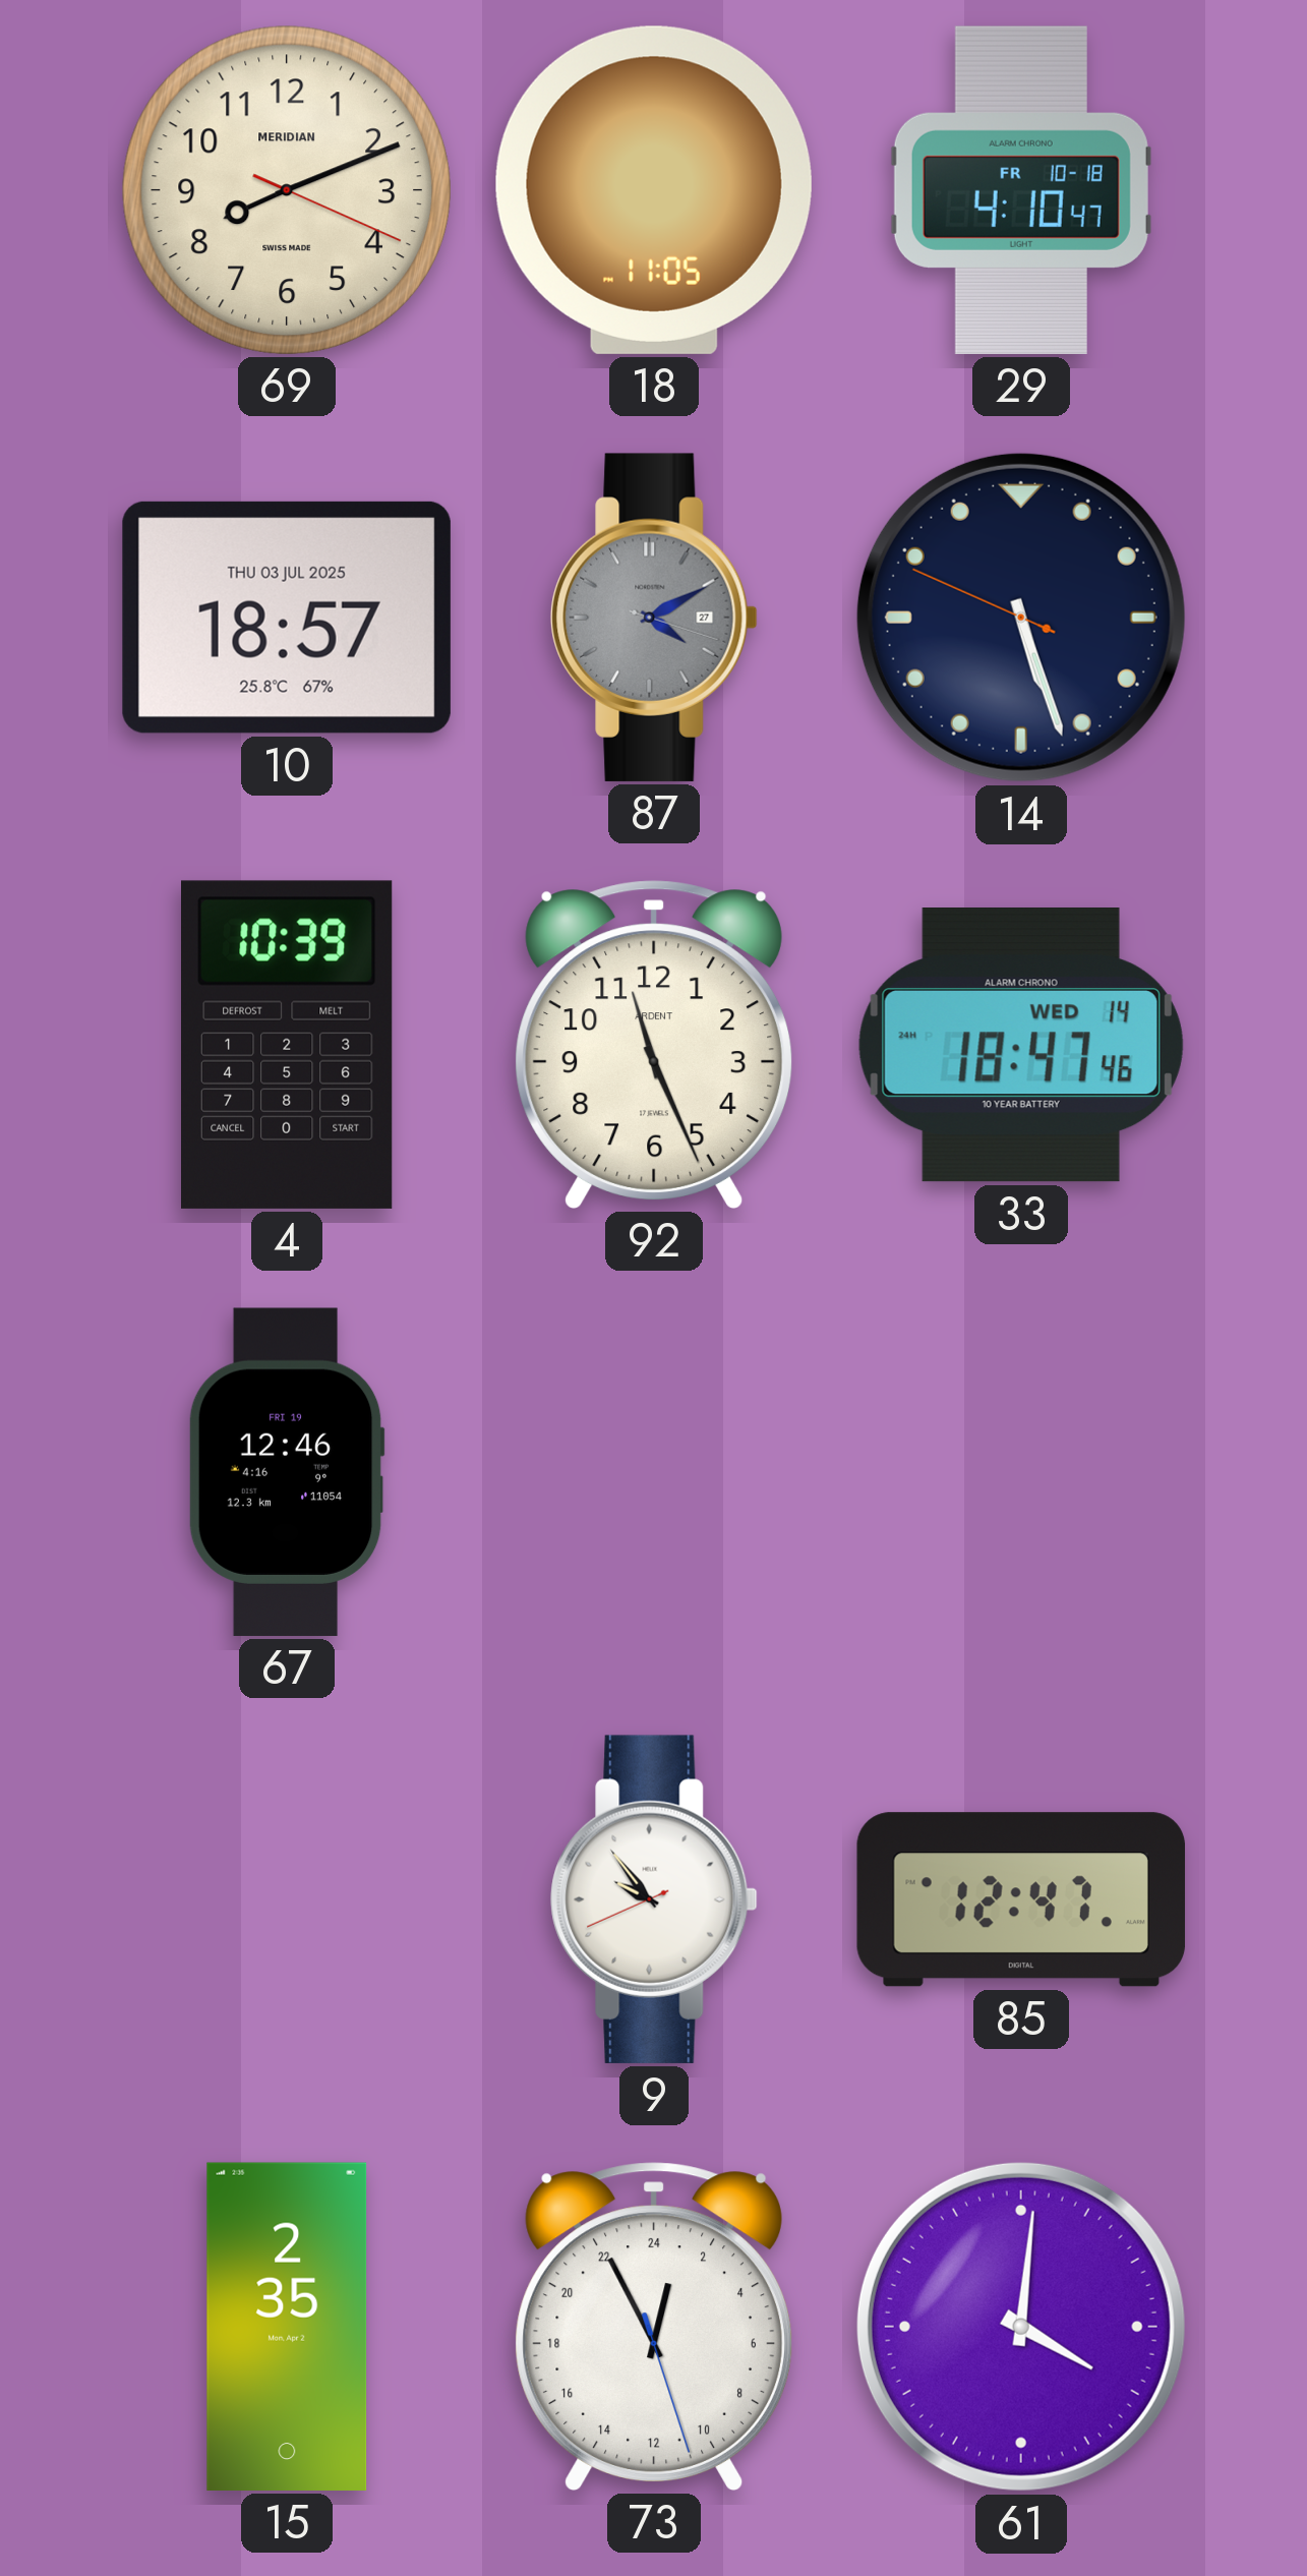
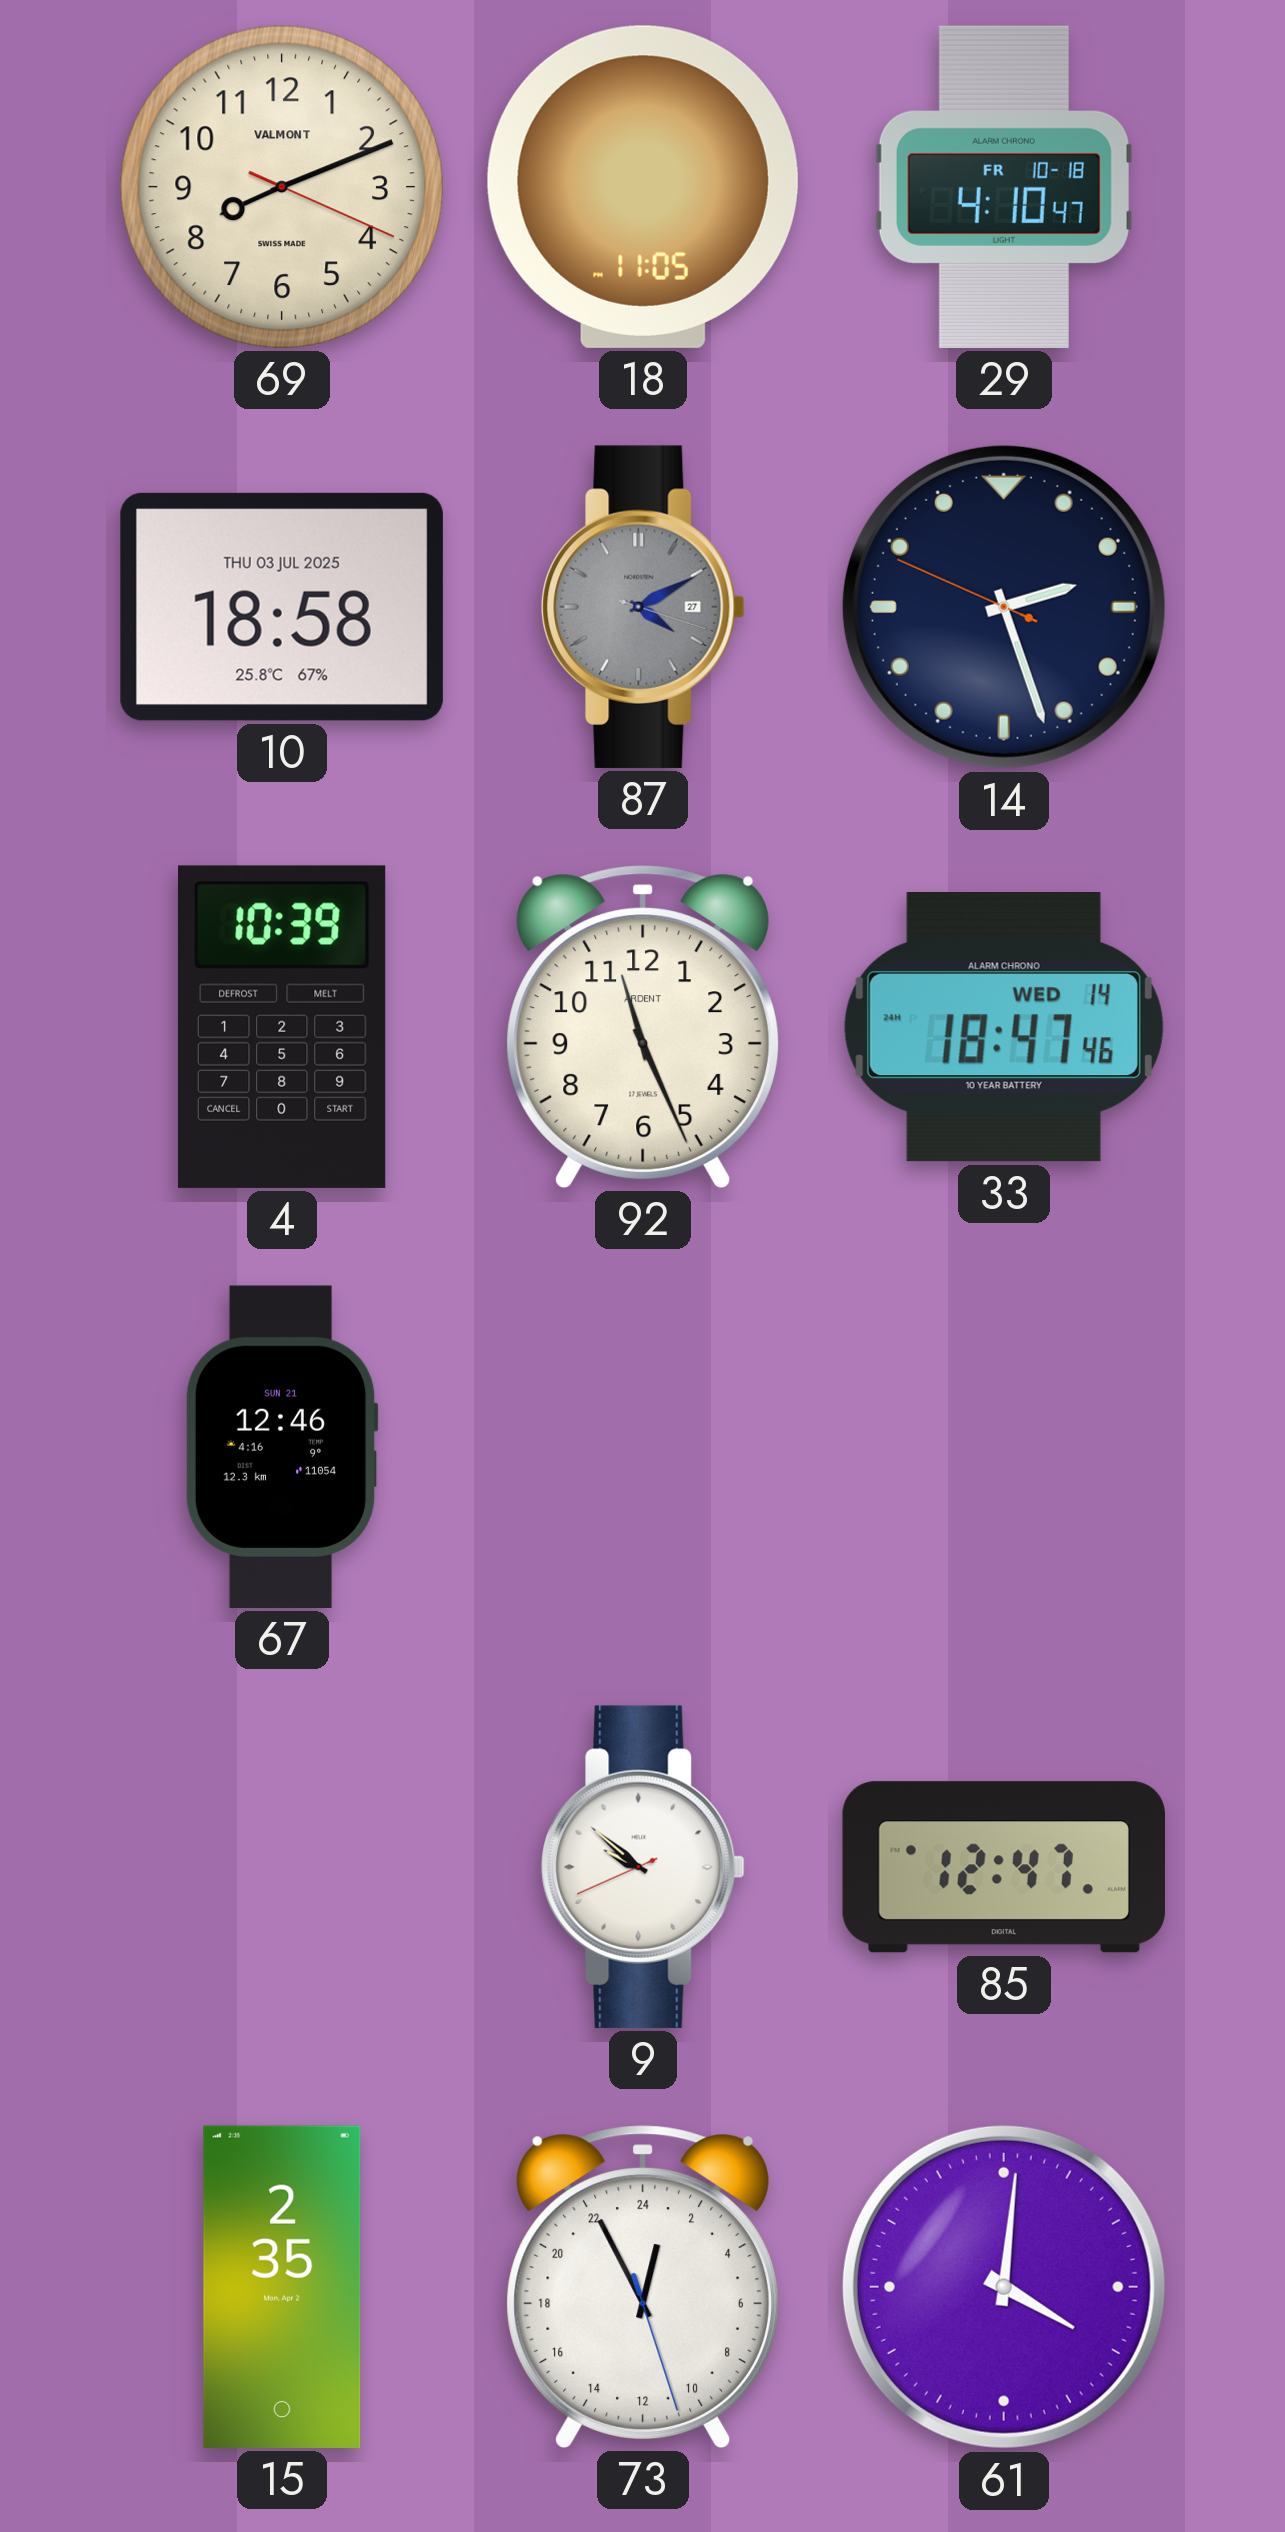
69 brand: MERIDIAN -> VALMONT
10: 18:57 -> 18:58
14: 5:26 -> 2:26
67 date: FRI 19 -> SUN 21
9: 9:53 -> 9:51
